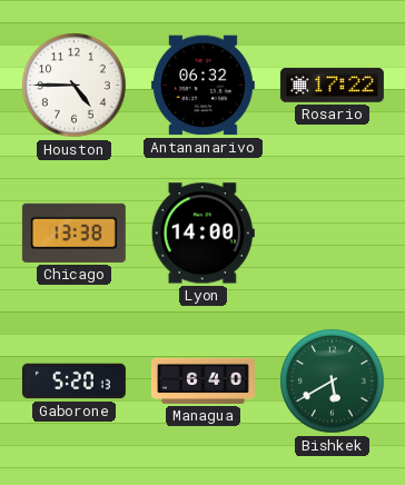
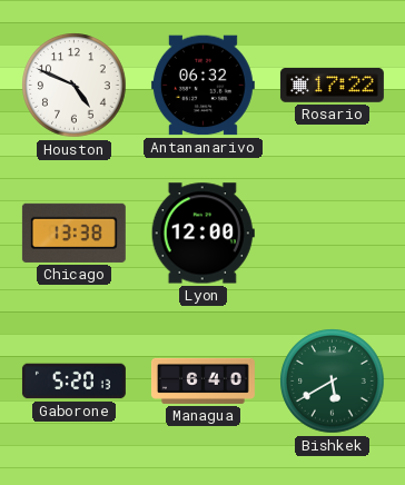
Houston: 4:45 -> 4:49
Lyon: 14:00 -> 12:00
